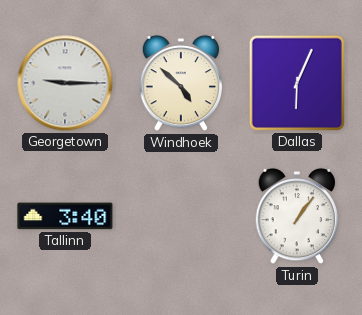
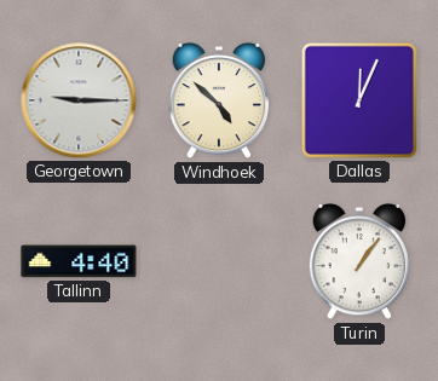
Dallas: 6:04 -> 12:04
Tallinn: 3:40 -> 4:40
